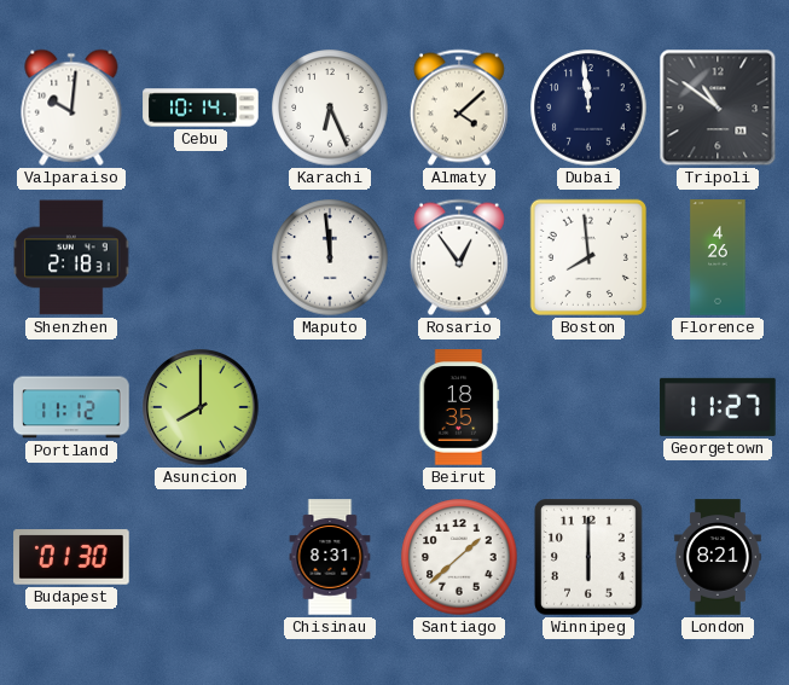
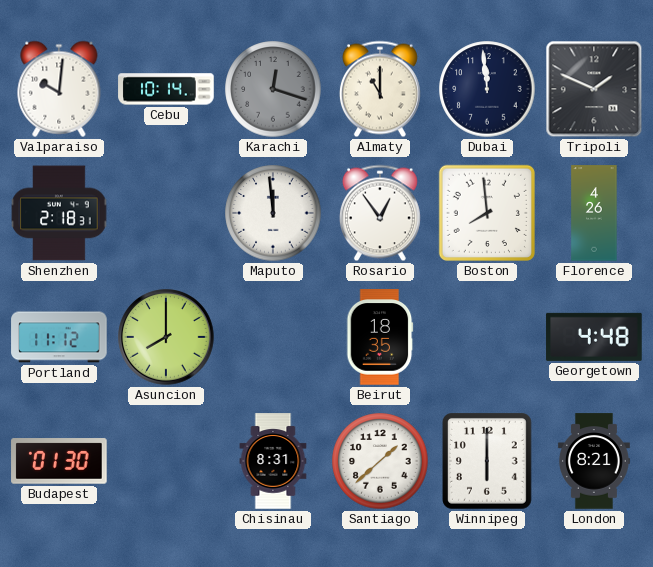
Karachi: 6:26 -> 12:18
Karachi dial: white -> grey
Almaty: 4:08 -> 11:00
Tripoli: 10:51 -> 1:49
Georgetown: 11:27 -> 4:48
